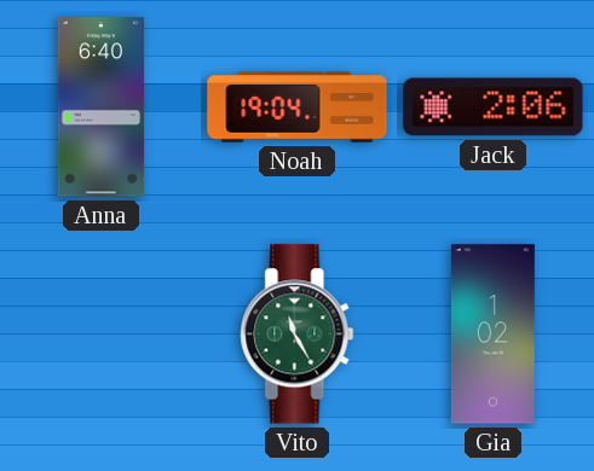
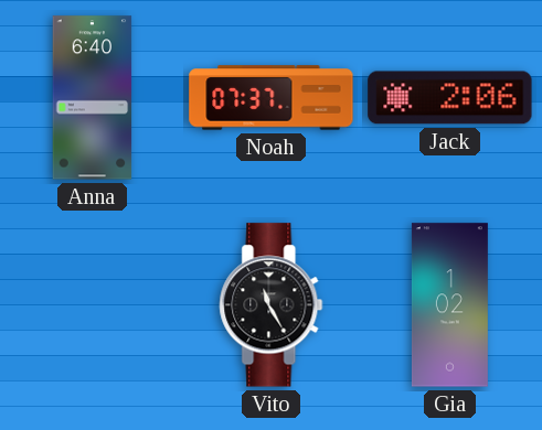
Noah: 19:04 -> 07:37
Vito dial: green -> black
